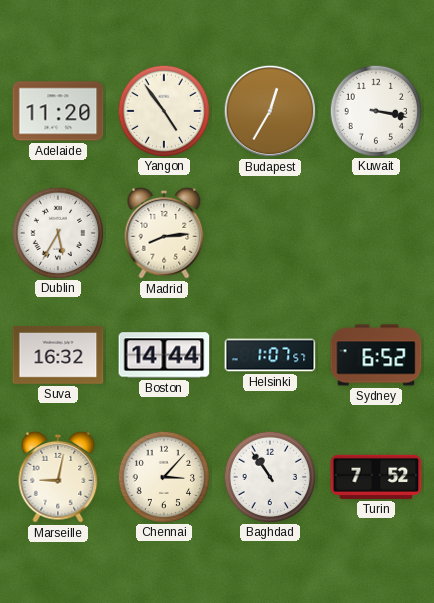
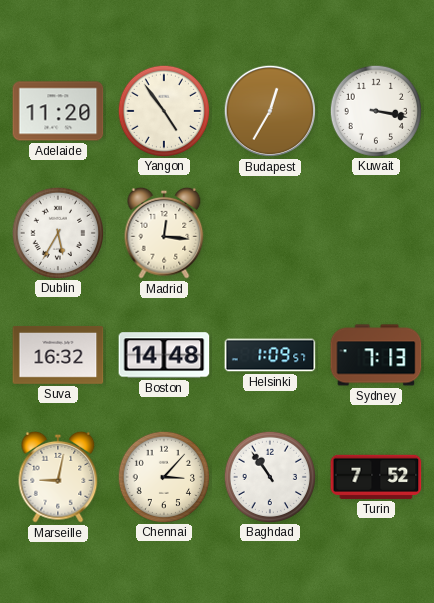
Madrid: 8:14 -> 12:16
Boston: 14:44 -> 14:48
Helsinki: 1:07 -> 1:09
Sydney: 6:52 -> 7:13
